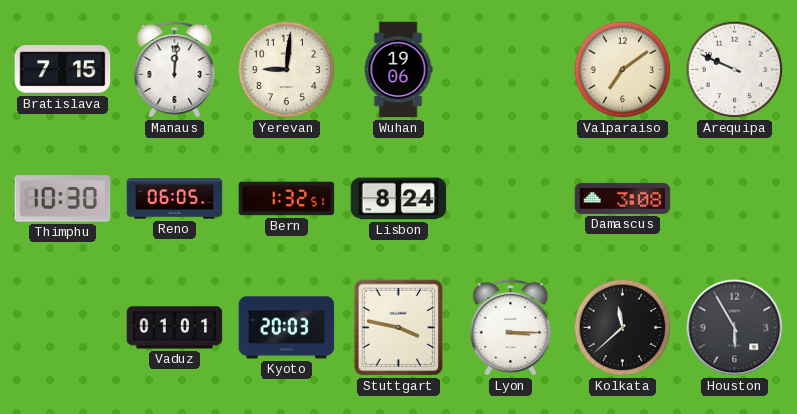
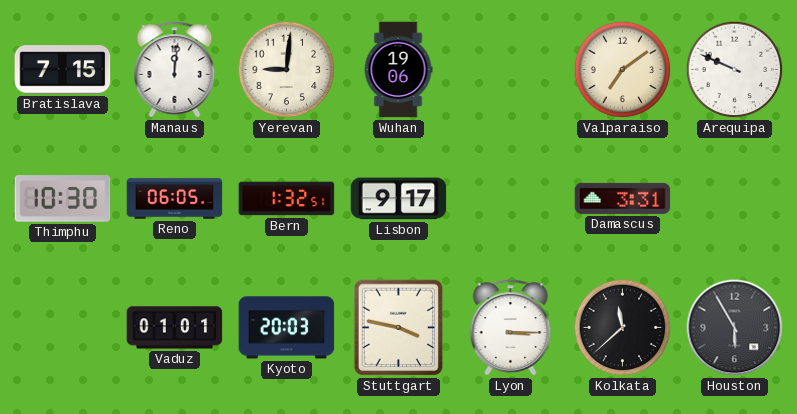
Lisbon: 8:24 -> 9:17
Damascus: 3:08 -> 3:31
